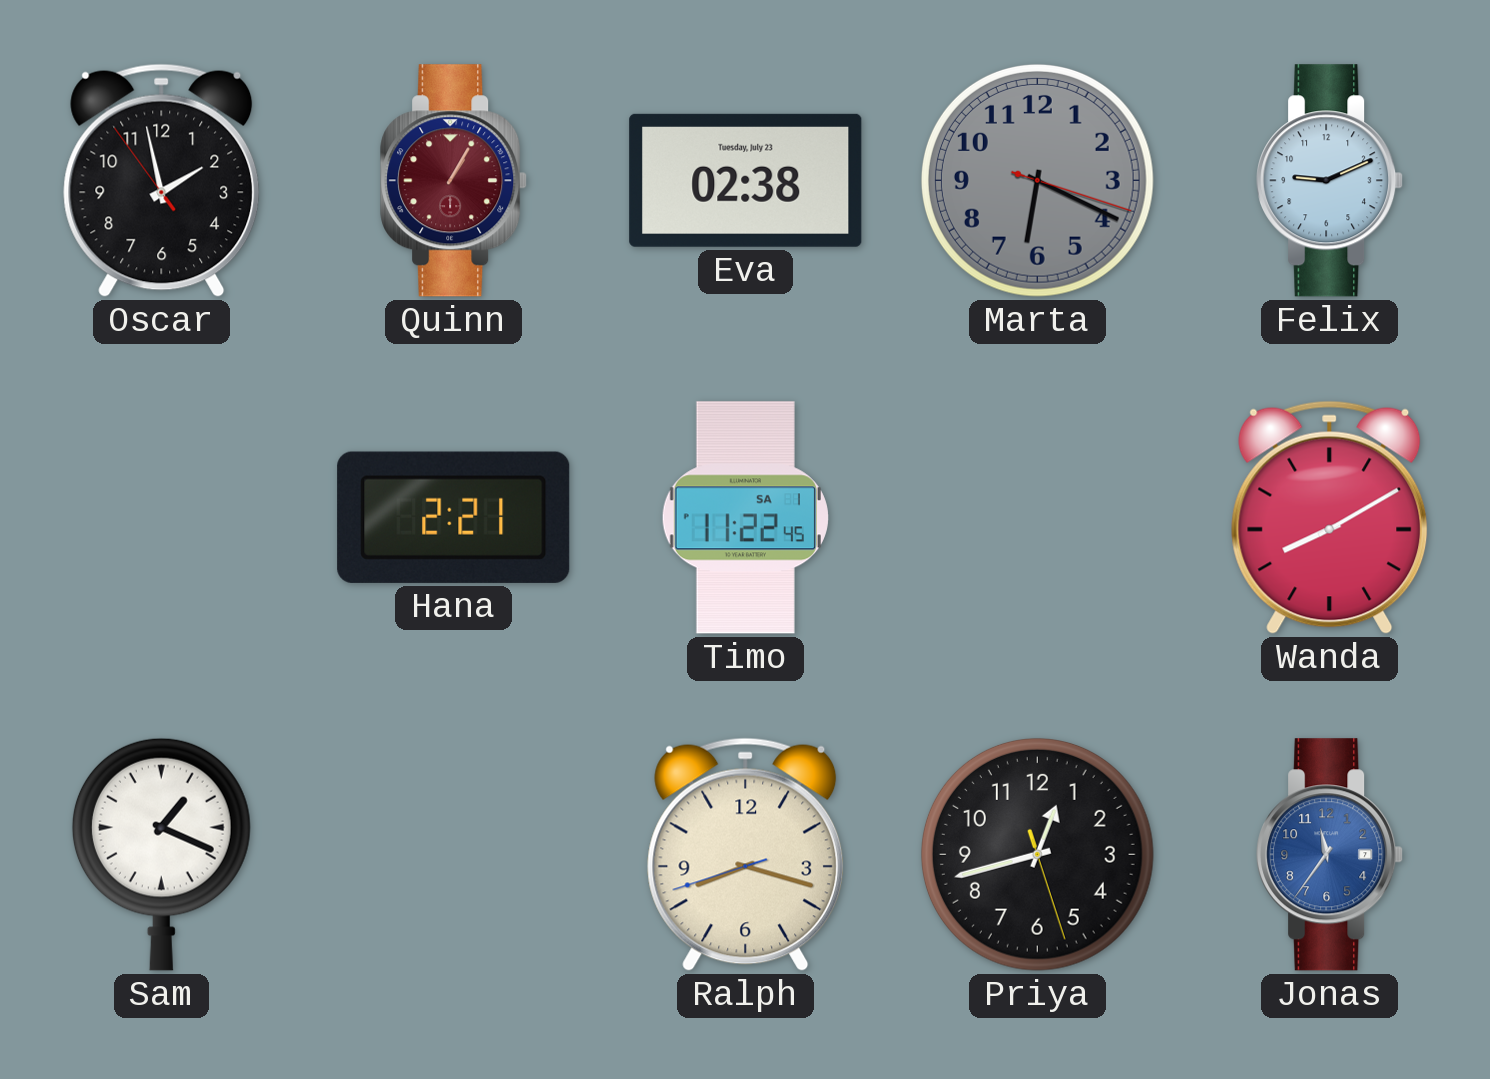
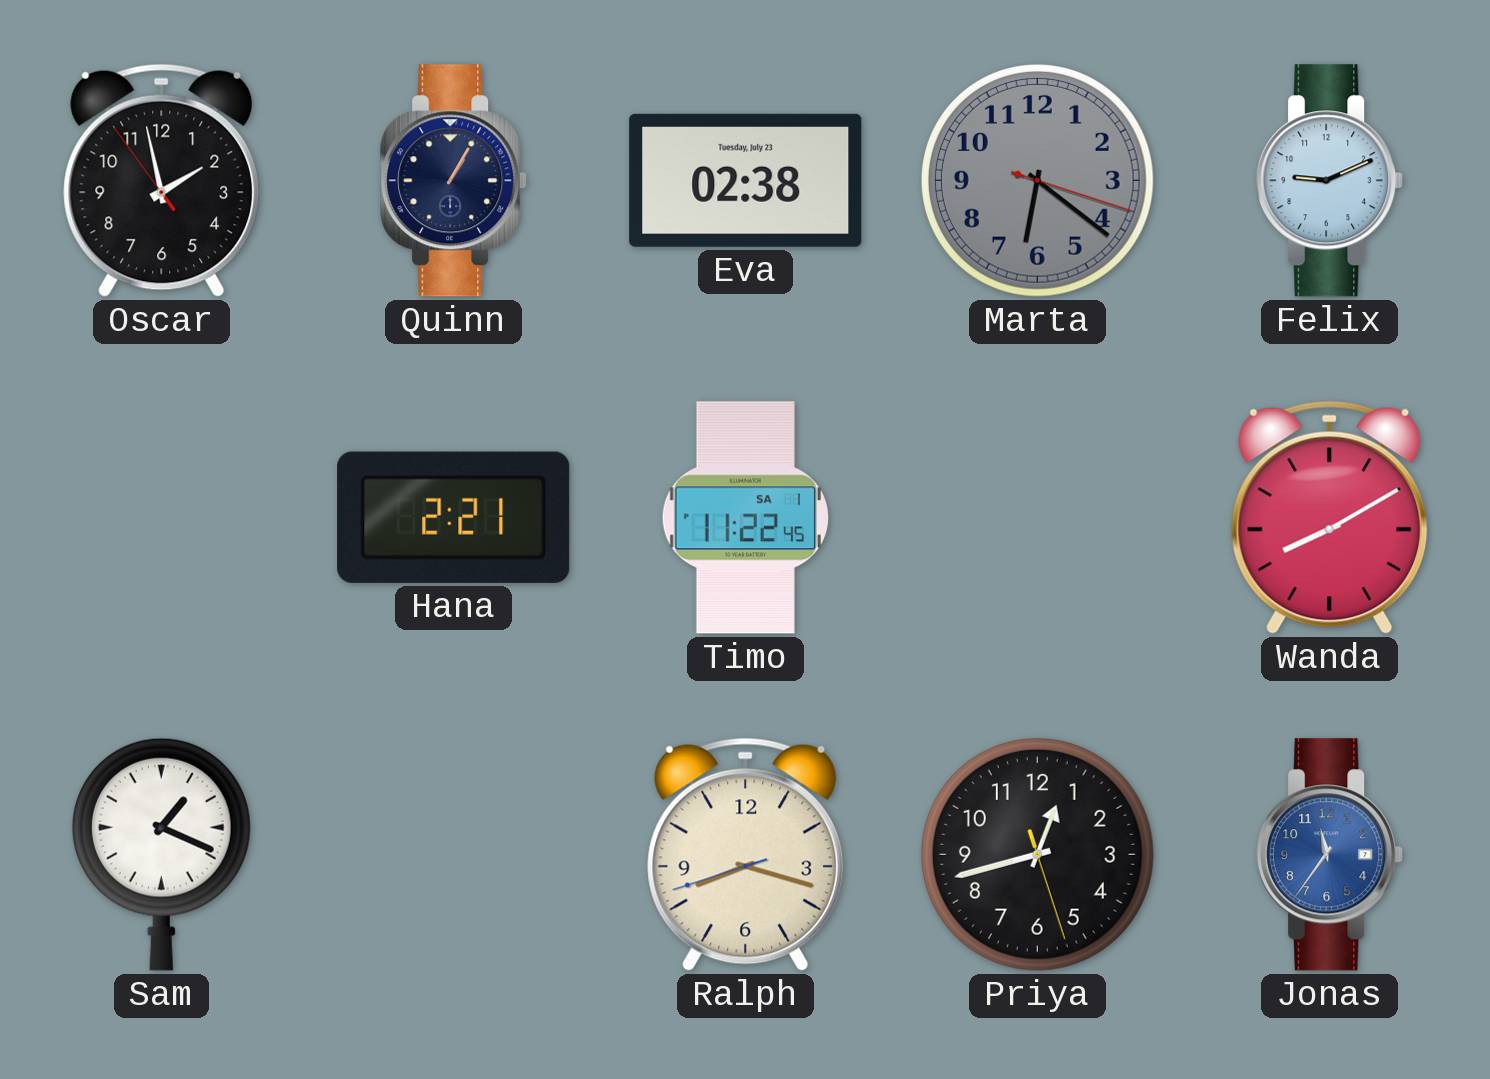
Quinn dial: burgundy -> navy
Marta: 6:19 -> 6:21
